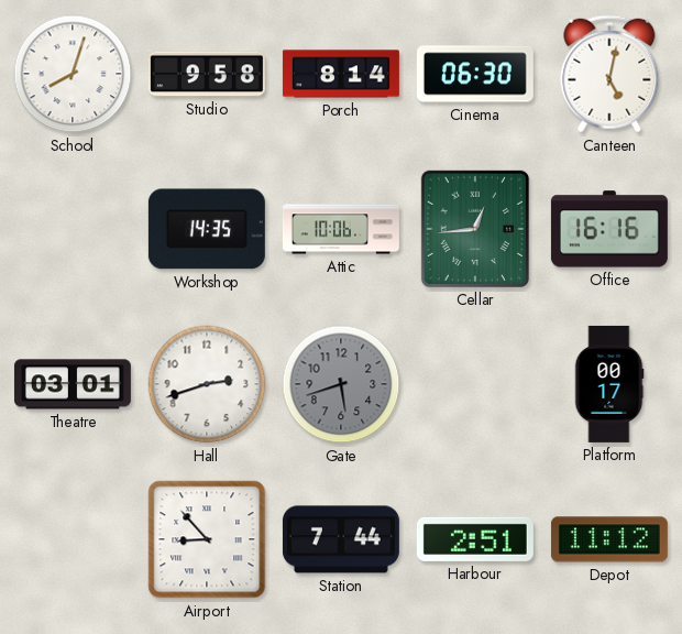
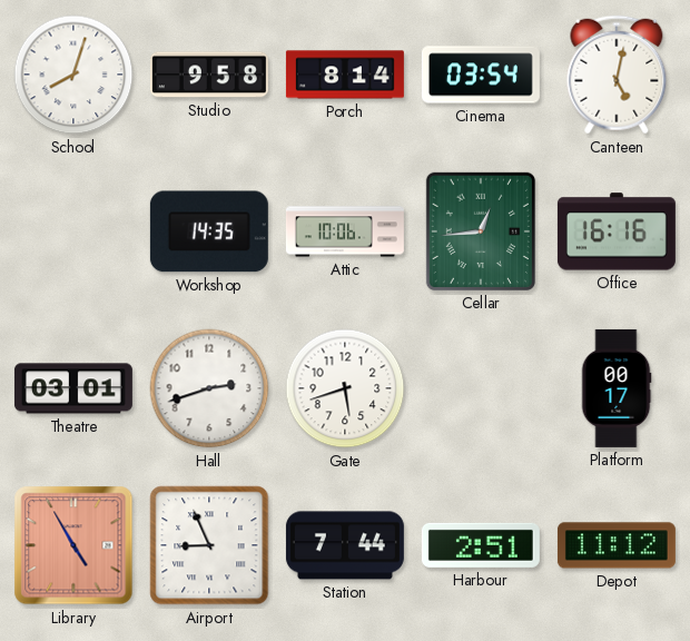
Cinema: 06:30 -> 03:54
Gate dial: grey -> white
Library: none -> 4:55
Airport: 8:53 -> 8:56
